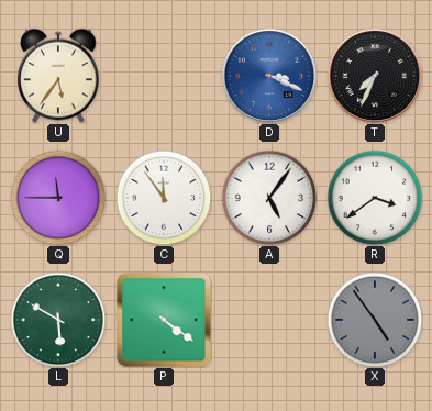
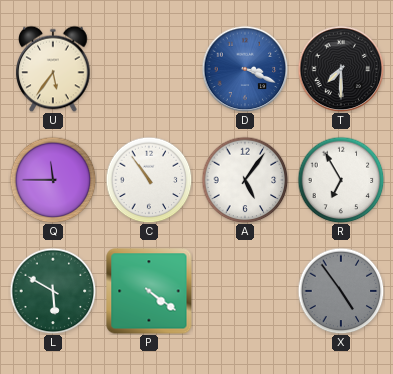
T: 7:34 -> 7:30
C: 11:54 -> 10:54
R: 3:39 -> 6:55
